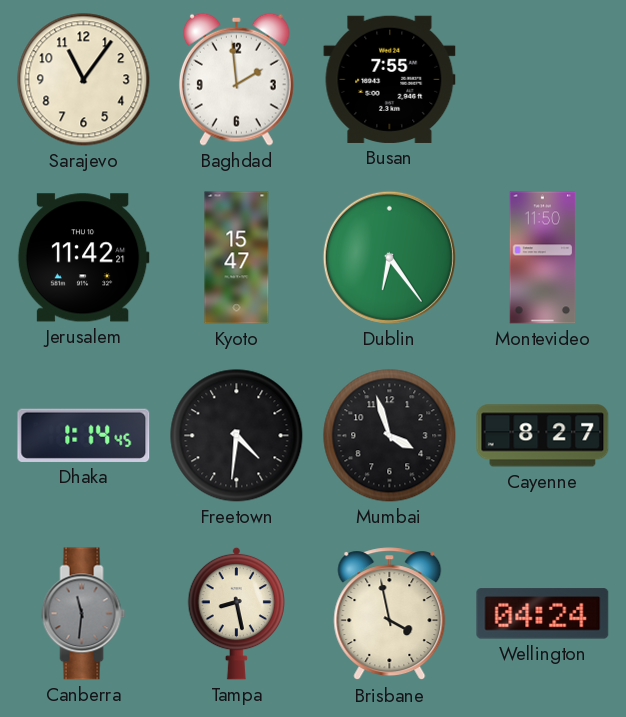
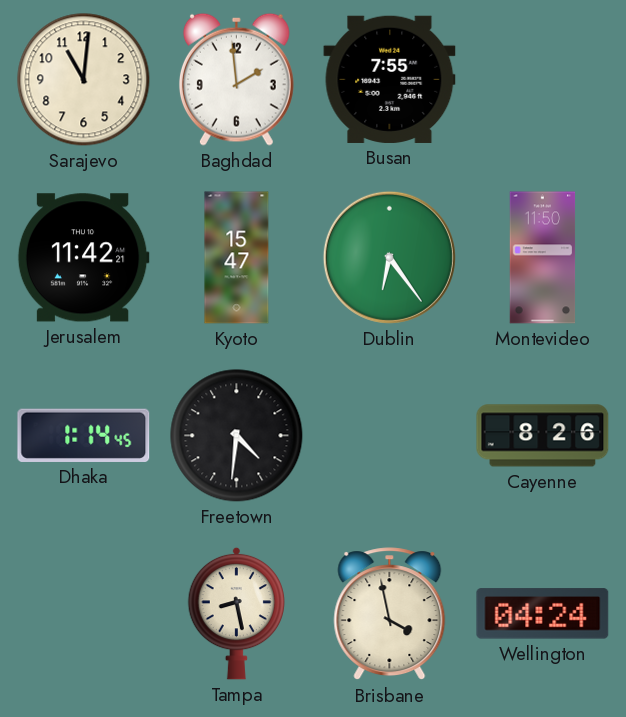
Sarajevo: 11:06 -> 11:01
Mumbai: 3:57 -> none
Cayenne: 8:27 -> 8:26
Canberra: 11:31 -> none
